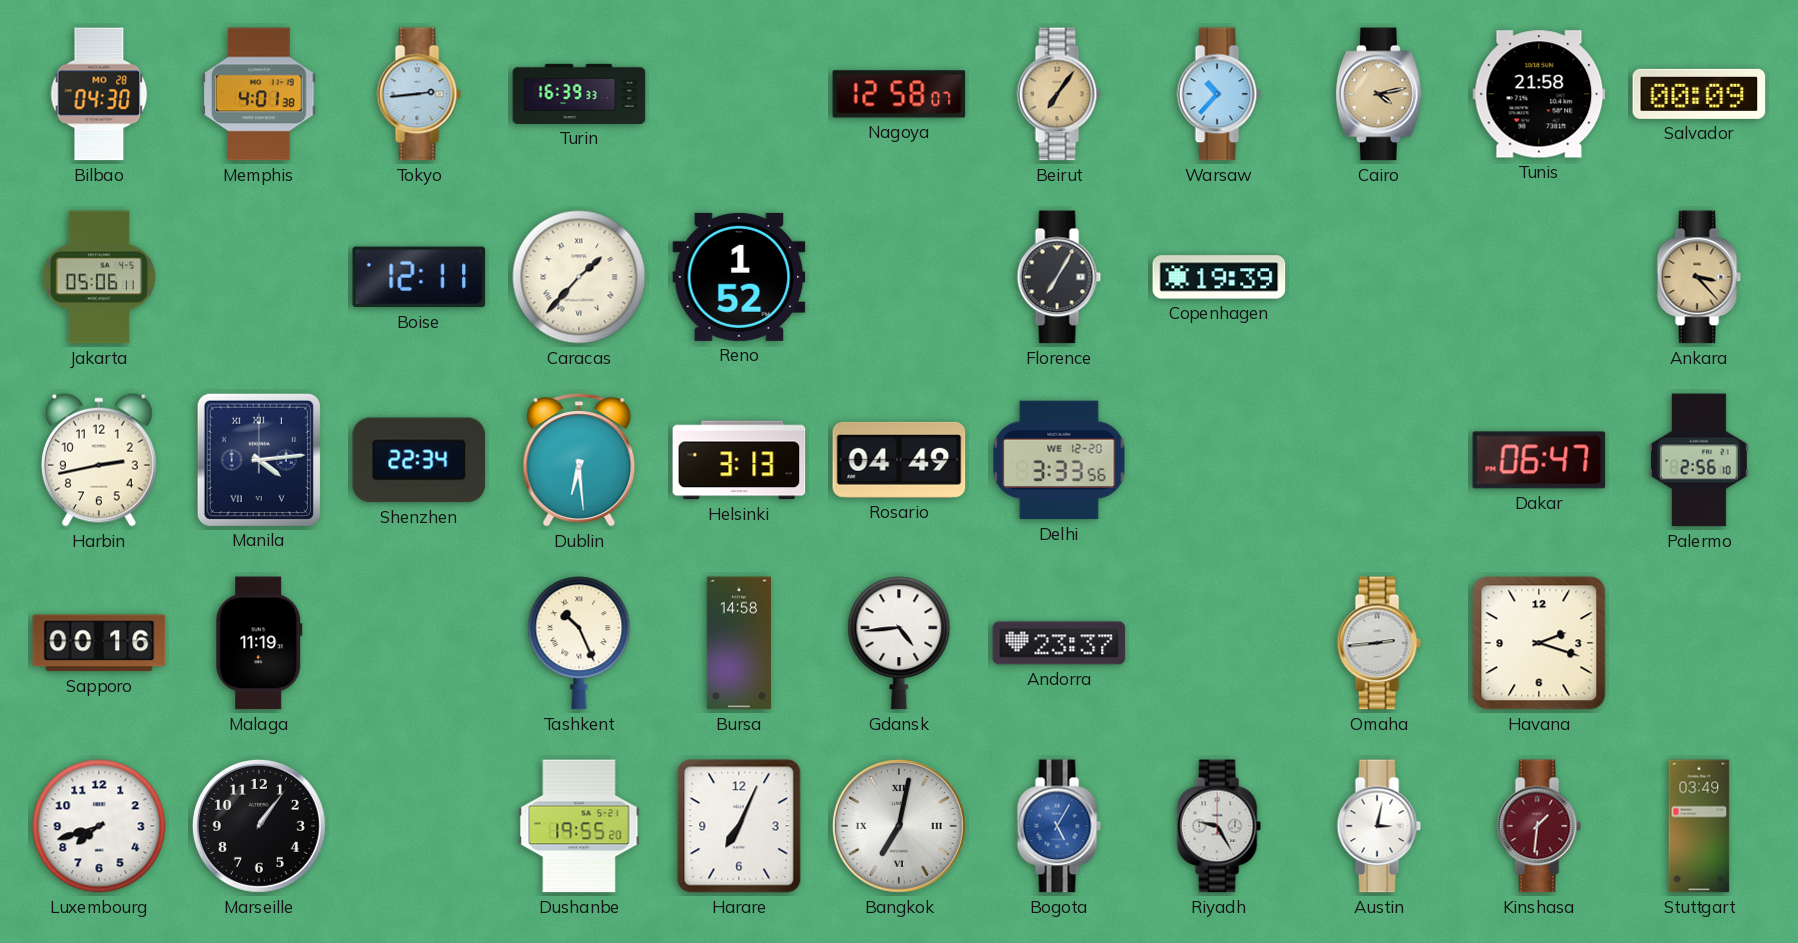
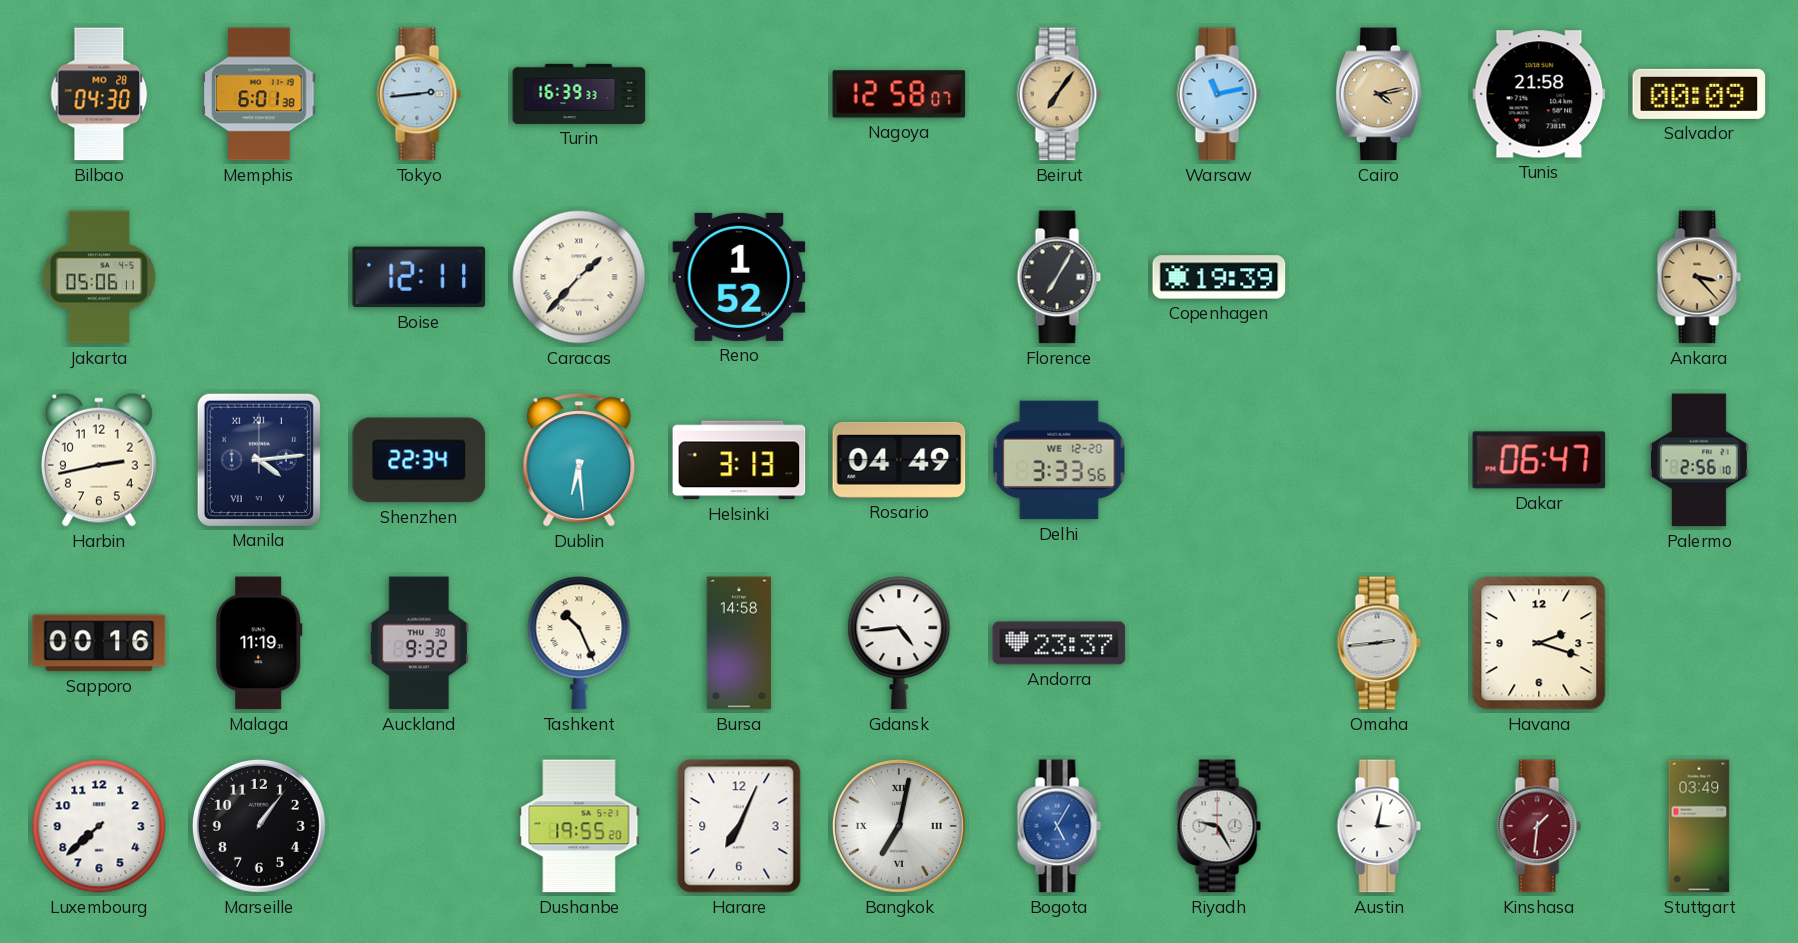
Memphis: 4:01 -> 6:01
Warsaw: 10:37 -> 11:13
Auckland: none -> 9:32
Luxembourg: 7:42 -> 7:38
